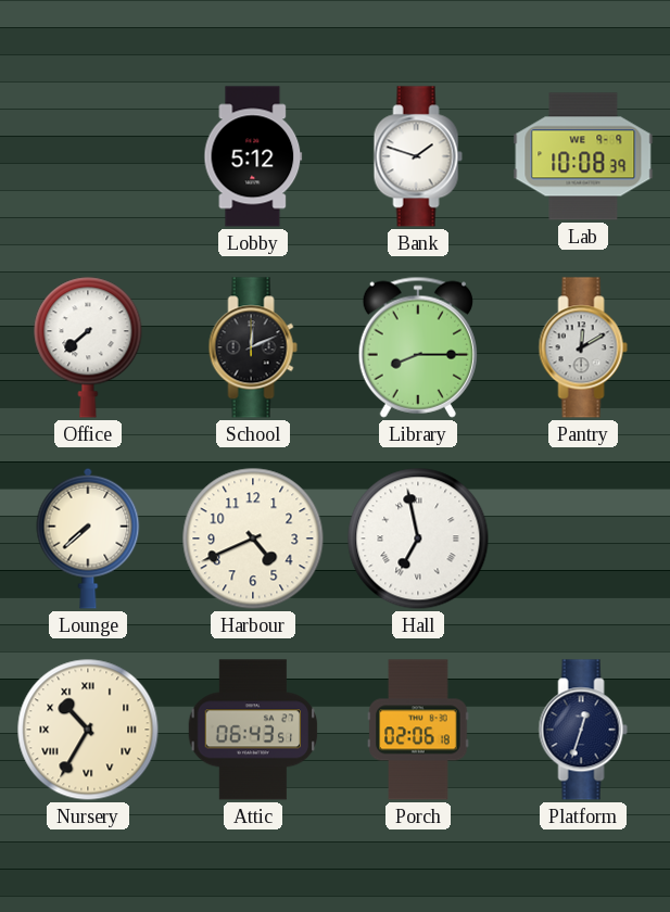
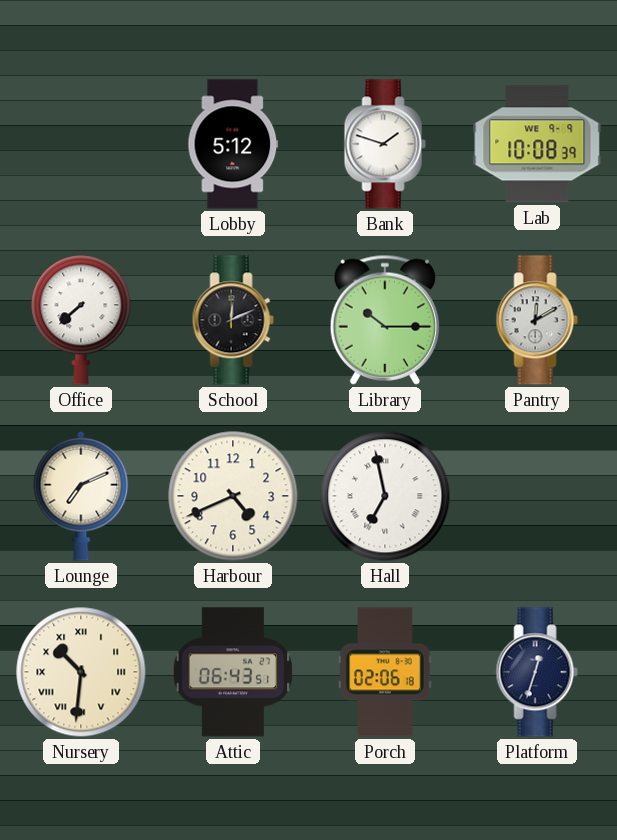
Library: 8:15 -> 10:15
Lounge: 7:38 -> 7:11
Nursery: 10:35 -> 10:31
